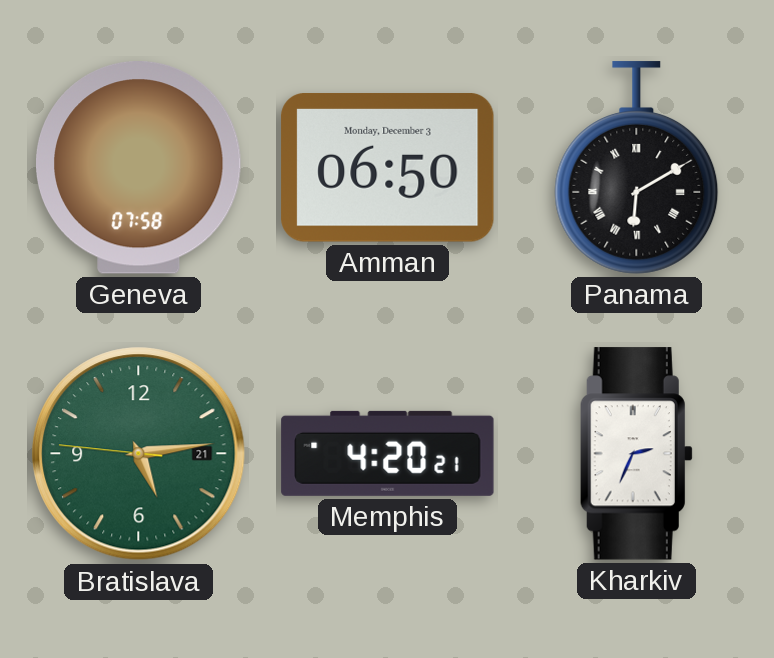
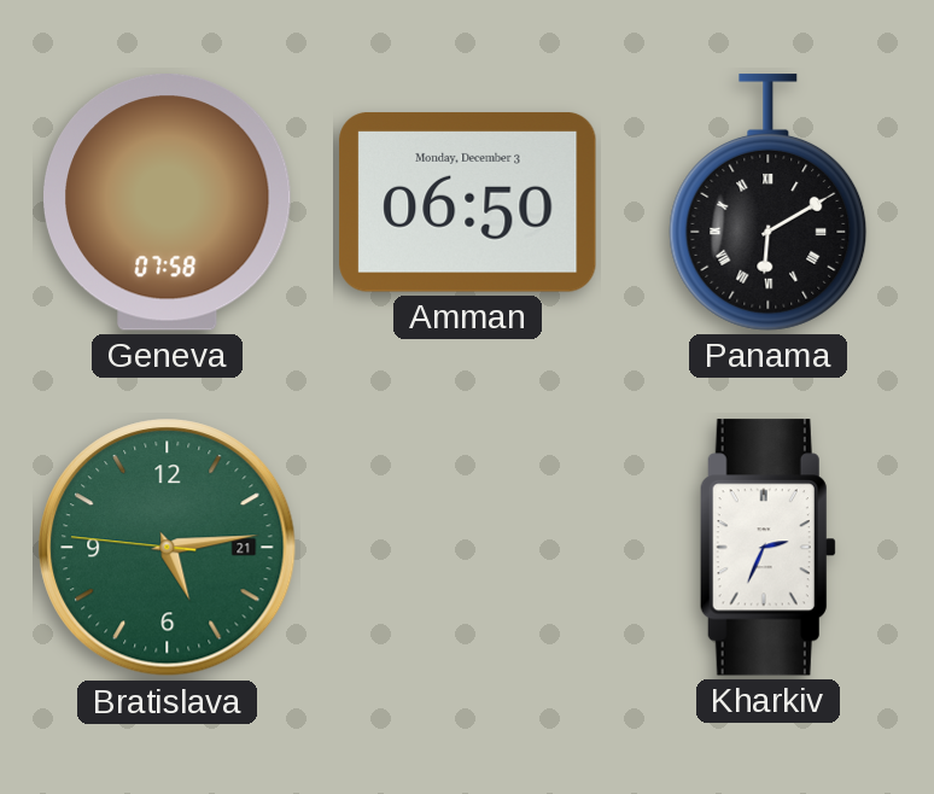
Memphis: 4:20 -> none
